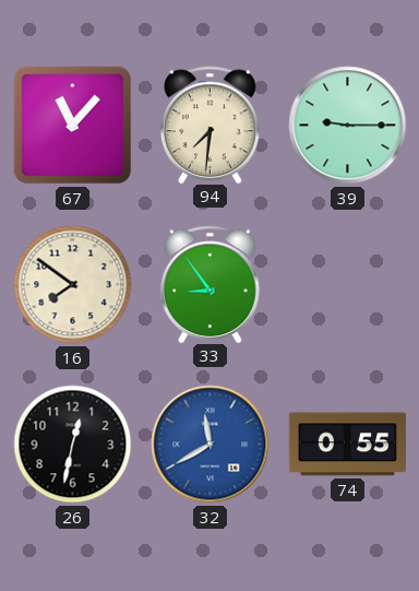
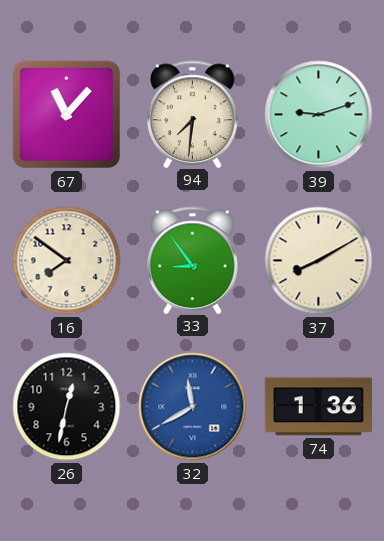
39: 9:15 -> 9:12
37: none -> 8:10
74: 0:55 -> 1:36
